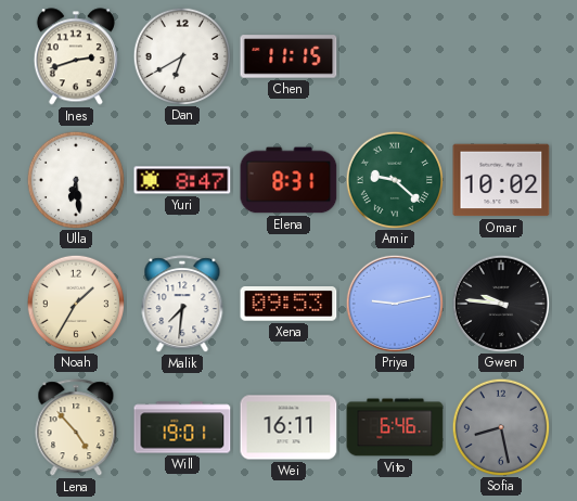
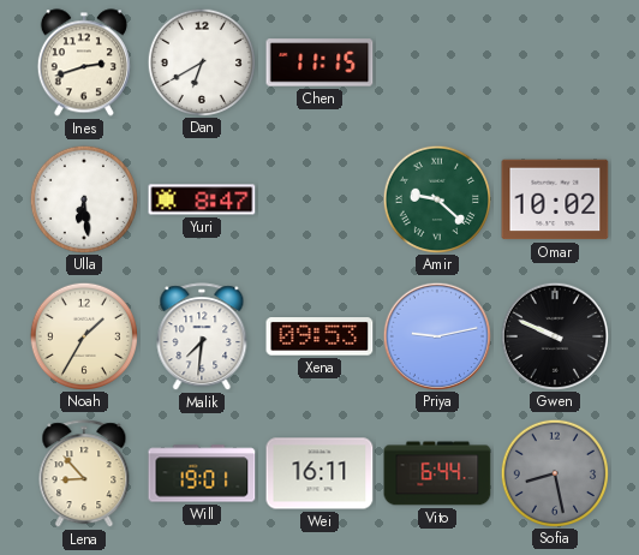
Elena: 8:31 -> none
Gwen: 9:46 -> 9:49
Lena: 4:53 -> 8:53
Vito: 6:46 -> 6:44
